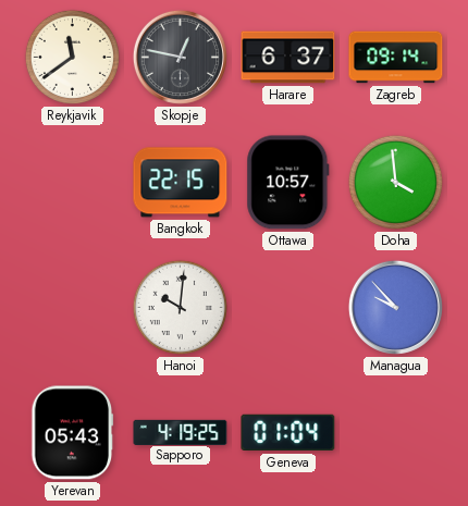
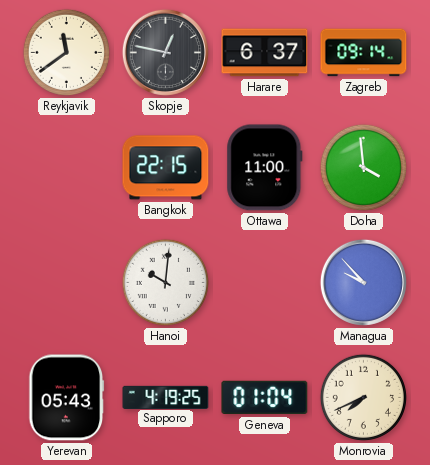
Ottawa: 10:57 -> 11:00
Monrovia: none -> 7:41
